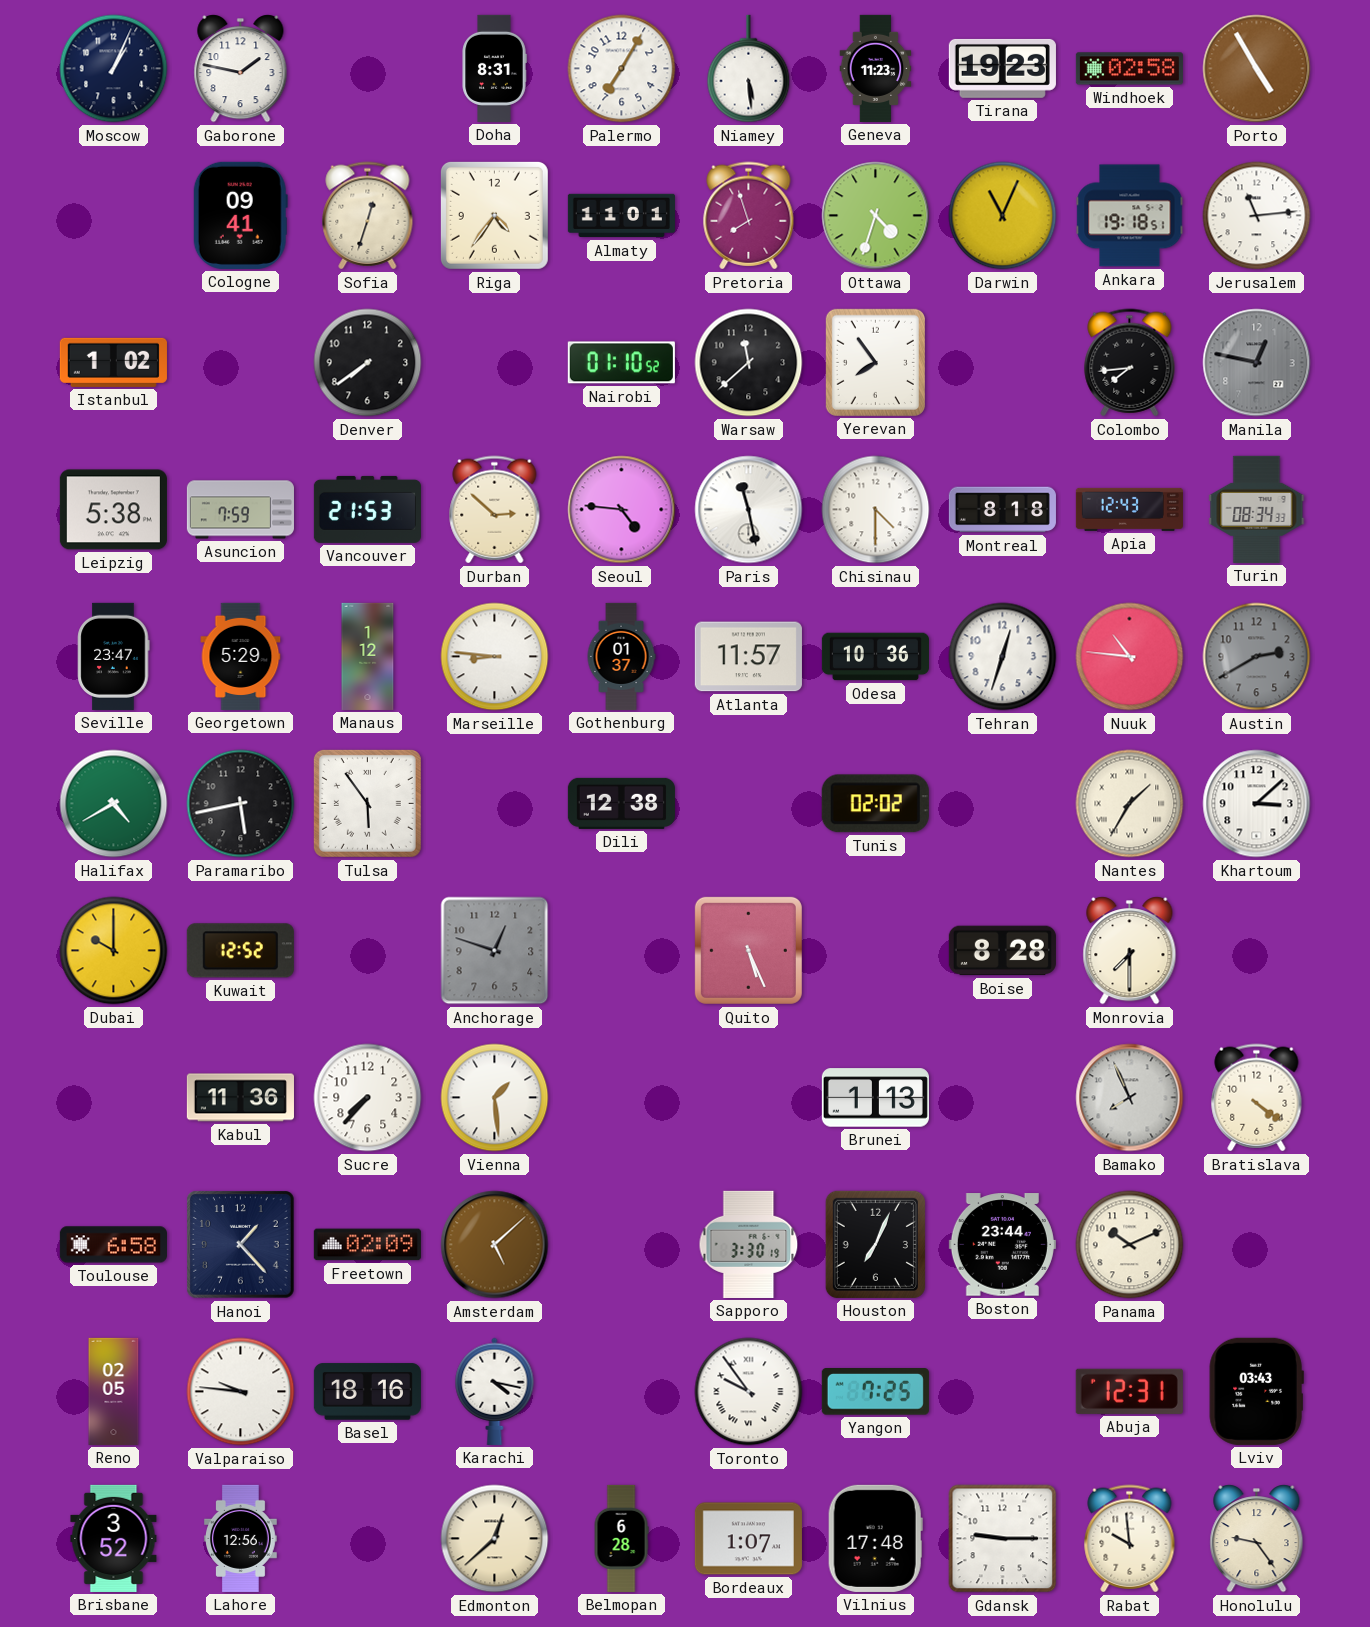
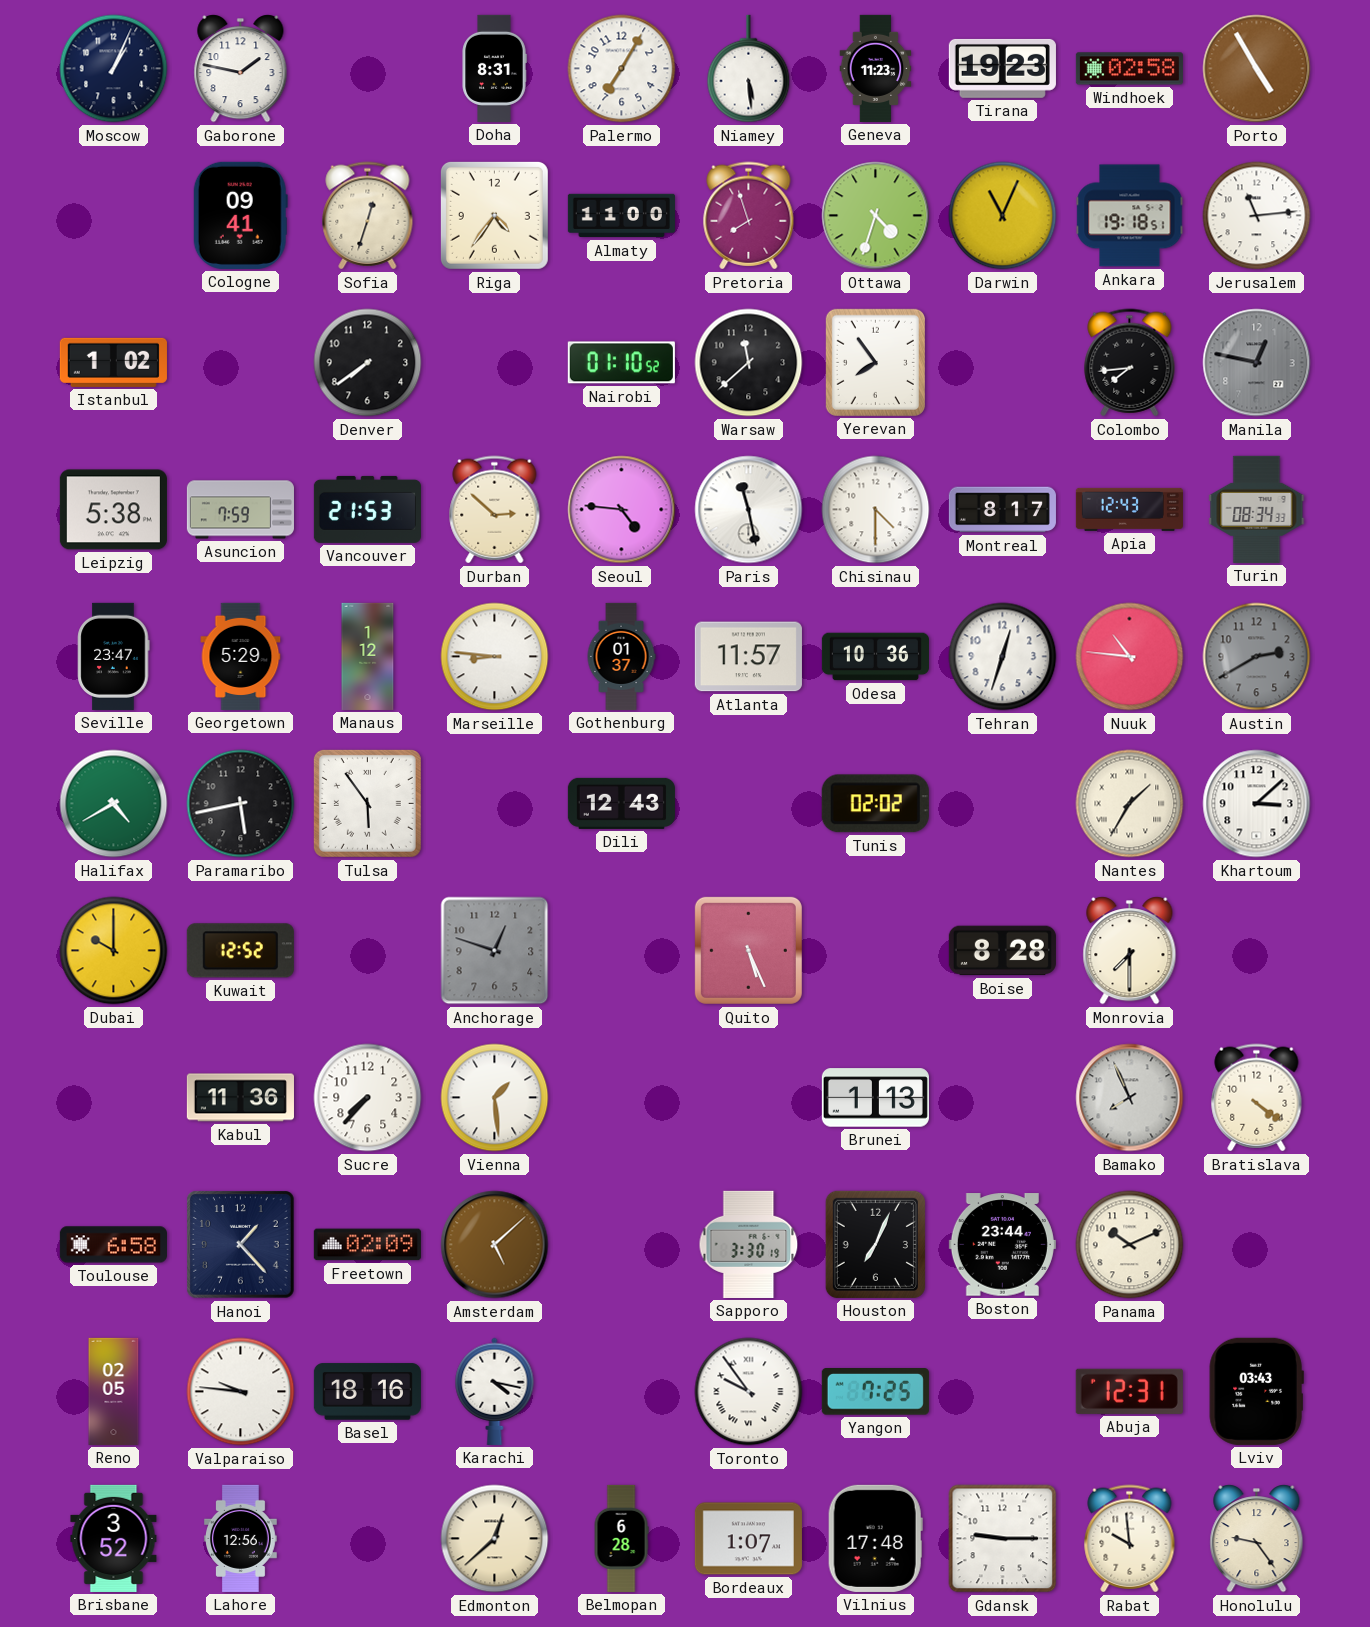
Almaty: 11:01 -> 11:00
Montreal: 8:18 -> 8:17
Dili: 12:38 -> 12:43
